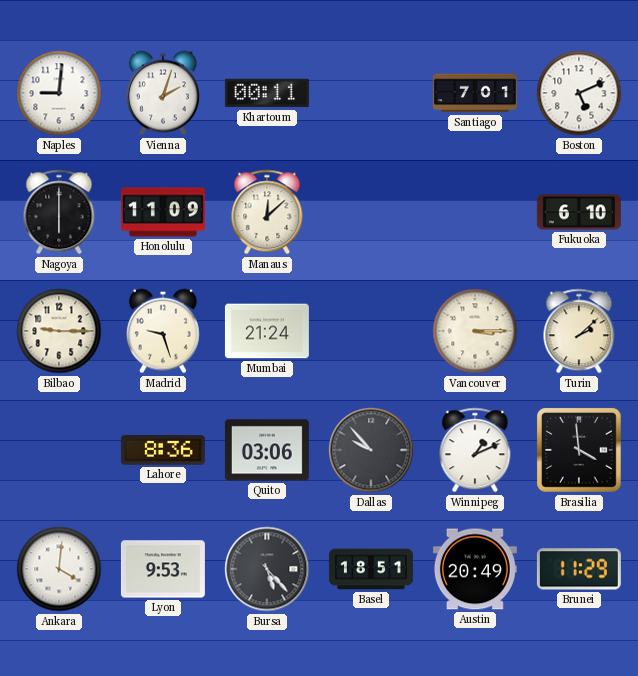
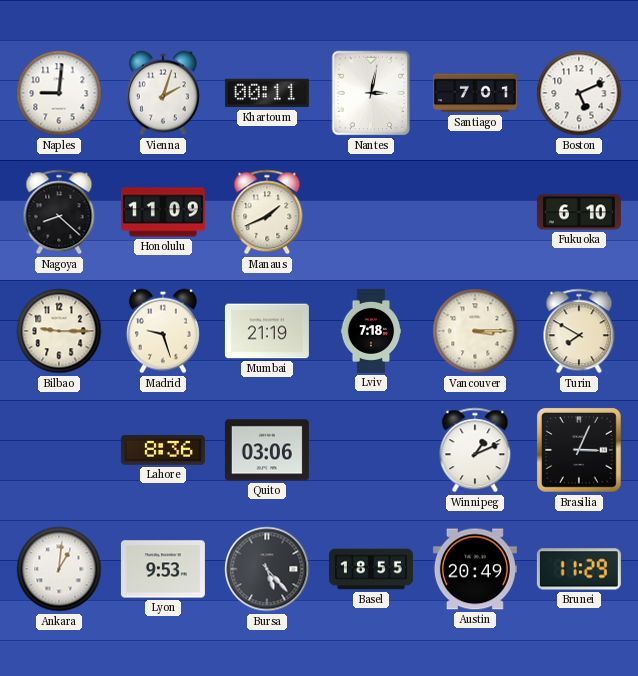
Nantes: none -> 3:02
Nagoya: 6:00 -> 8:22
Manaus: 12:08 -> 1:41
Mumbai: 21:24 -> 21:19
Lviv: none -> 7:18
Turin: 2:08 -> 7:50
Dallas: 9:53 -> none
Brasilia: 3:59 -> 3:04
Ankara: 4:01 -> 1:01
Basel: 18:51 -> 18:55
